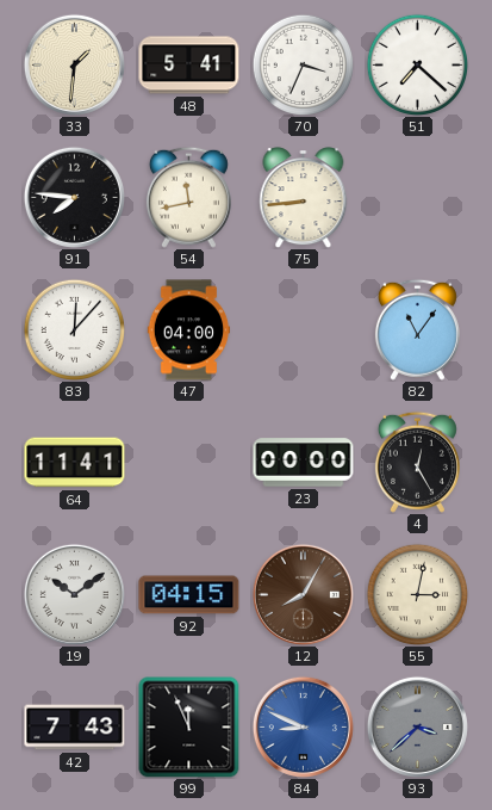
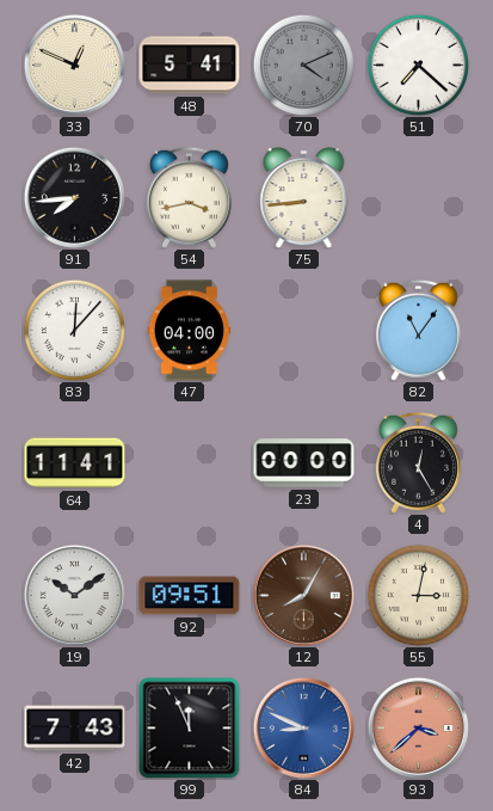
33: 1:31 -> 12:49
70: 3:34 -> 4:11
70 dial: white -> grey
91: 7:46 -> 7:44
54: 11:43 -> 3:43
92: 04:15 -> 09:51
93 dial: grey -> salmon
